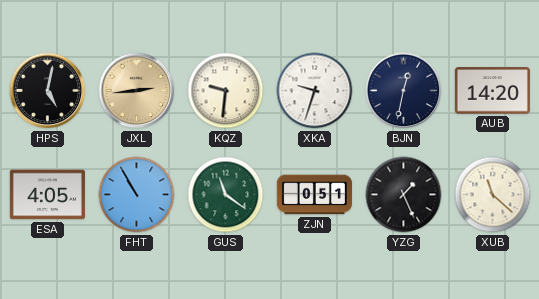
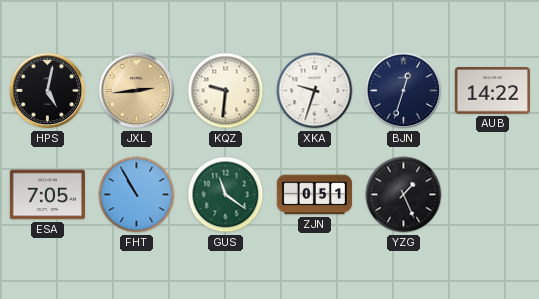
BJN: 12:32 -> 12:33
AUB: 14:20 -> 14:22
ESA: 4:05 -> 7:05
XUB: 11:22 -> none
